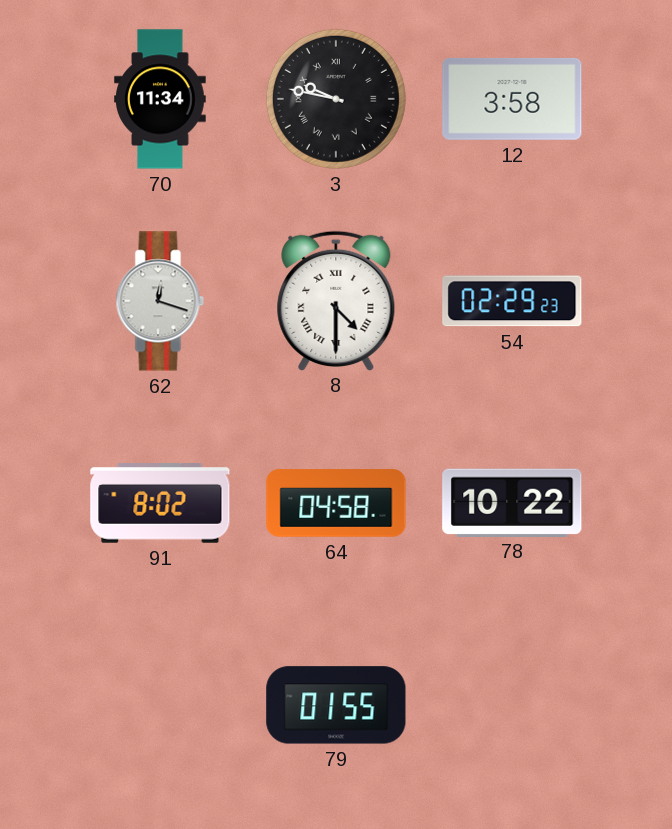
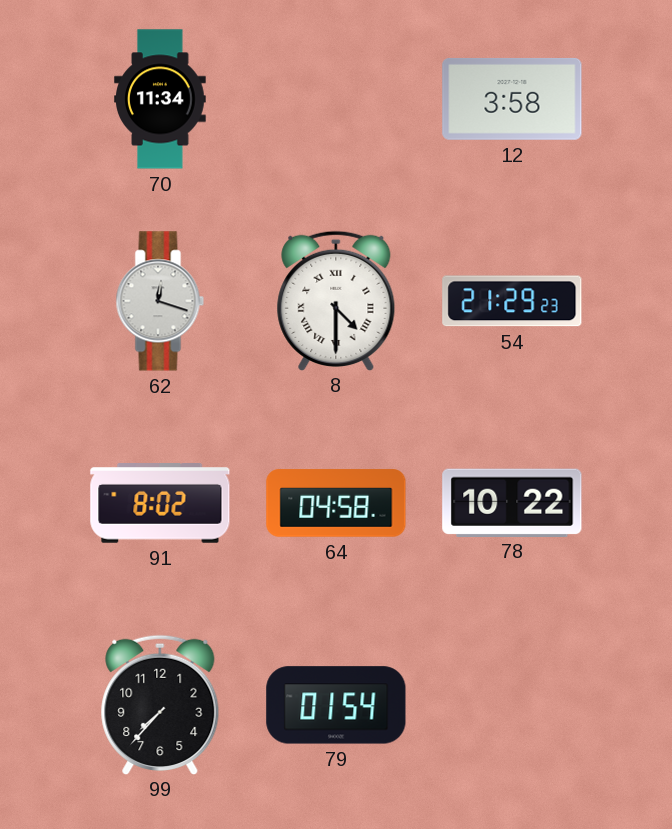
3: 9:47 -> none
54: 02:29 -> 21:29
99: none -> 7:37
79: 01:55 -> 01:54
